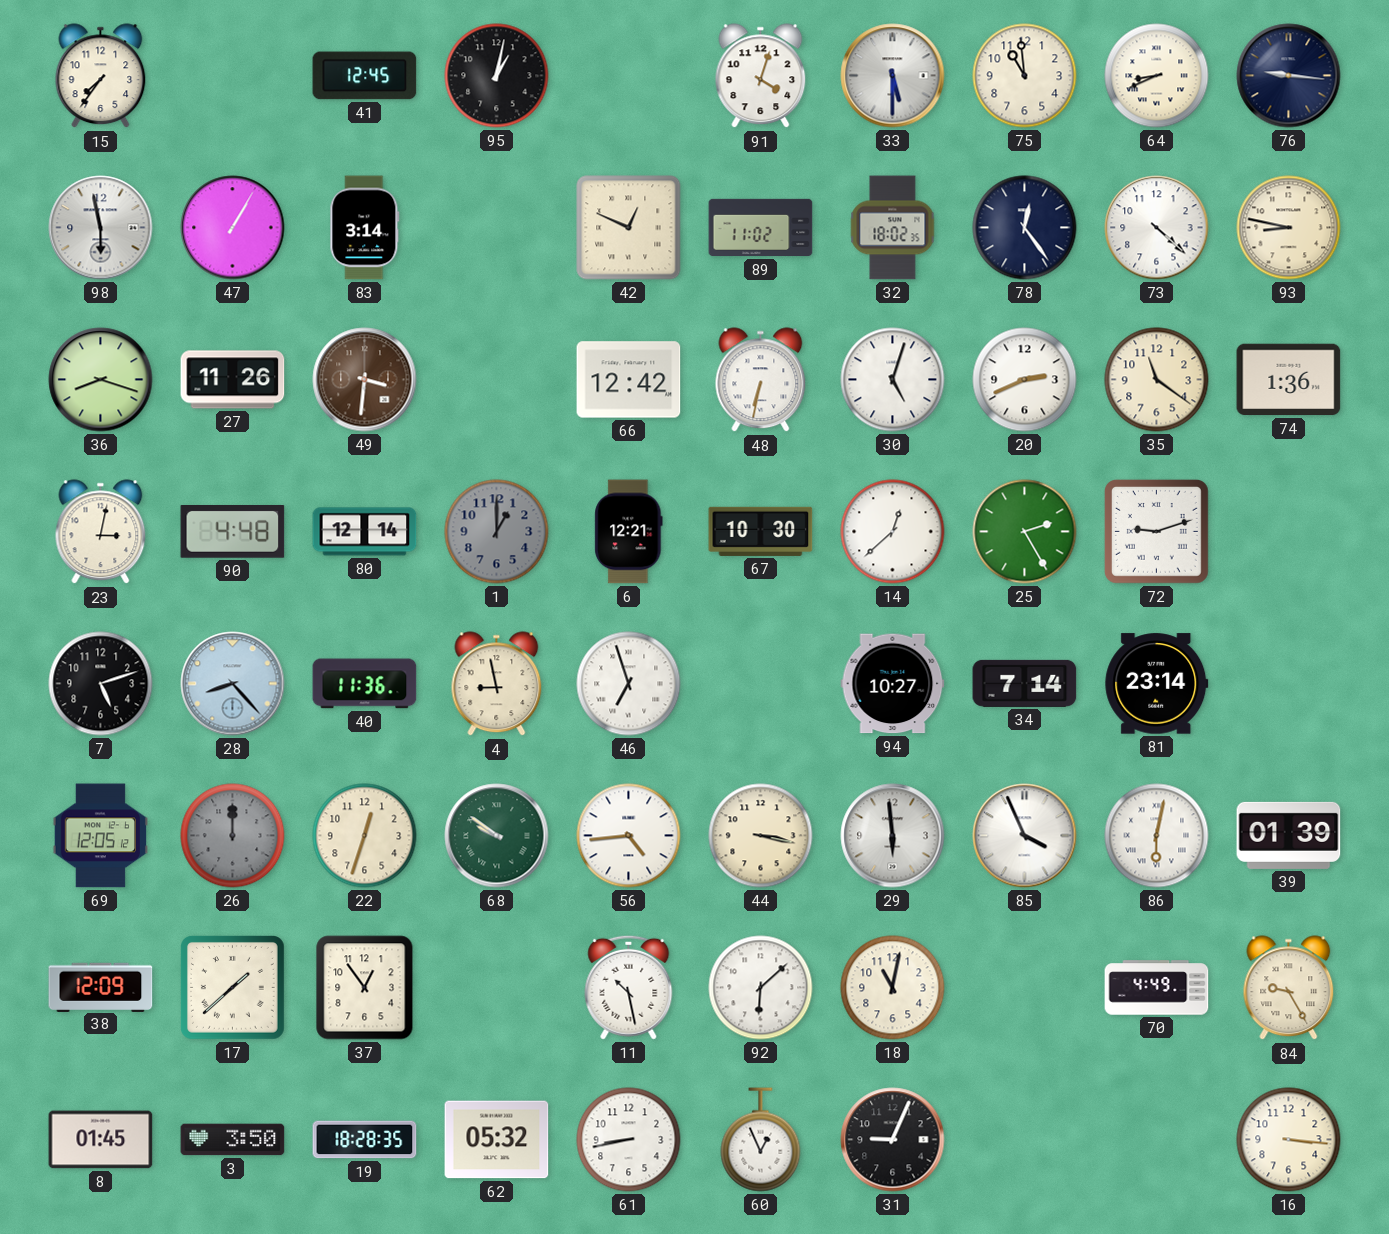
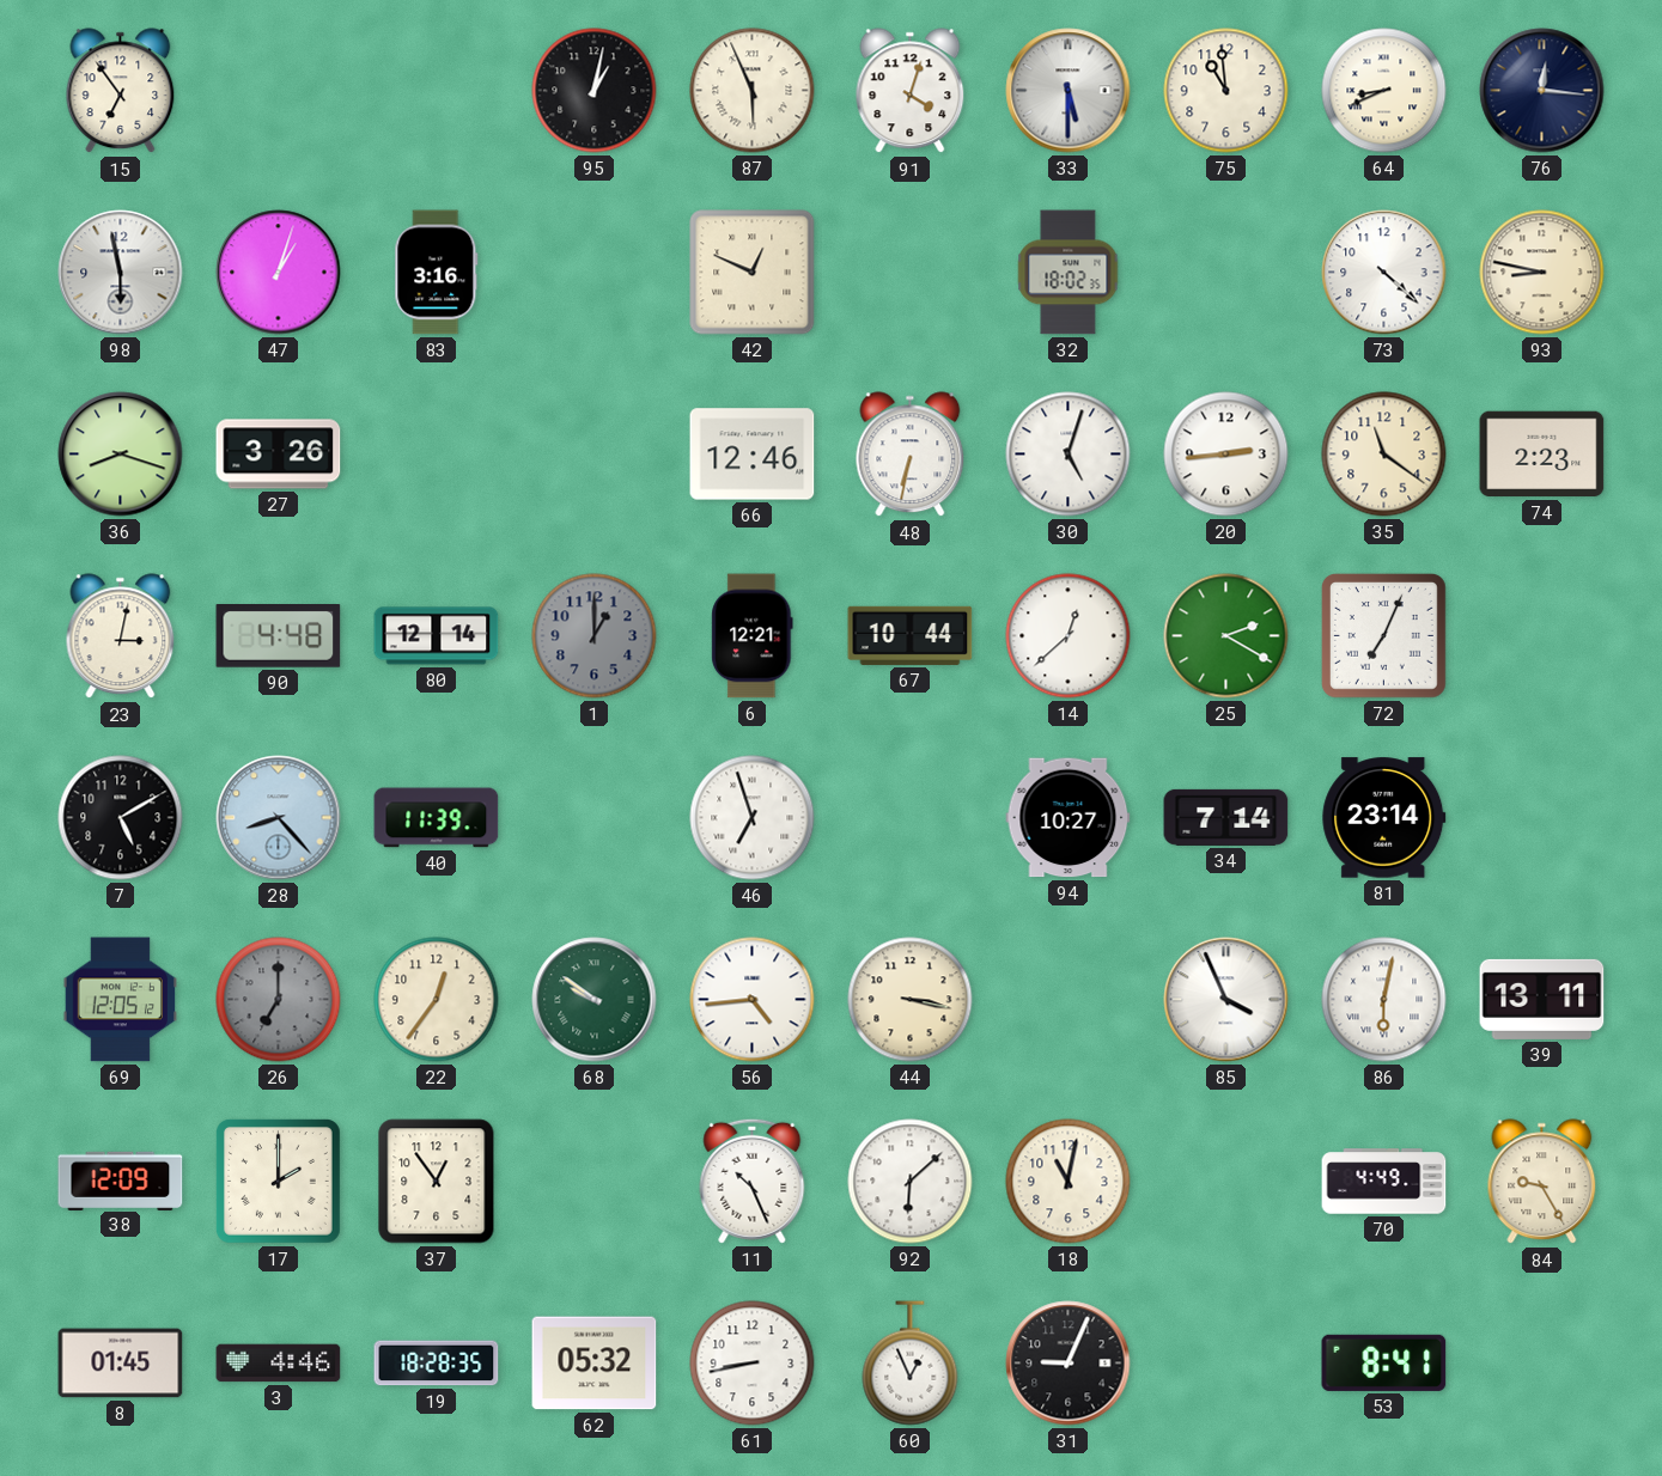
15: 7:36 -> 6:54
41: 12:45 -> none
87: none -> 5:56
76: 9:16 -> 12:16
47: 1:05 -> 1:03
83: 3:14 -> 3:16
89: 11:02 -> none
78: 12:24 -> none
27: 11:26 -> 3:26
49: 3:31 -> none
66: 12:42 -> 12:46
20: 2:41 -> 2:44
74: 1:36 -> 2:23
67: 10:30 -> 10:44
25: 2:25 -> 2:20
72: 9:12 -> 7:04
7: 5:12 -> 5:10
40: 11:36 -> 11:39
4: 8:58 -> none
26: 12:00 -> 7:00
22: 12:33 -> 12:36
29: 5:59 -> none
39: 01:39 -> 13:11
17: 1:38 -> 2:00
11: 10:28 -> 10:26
3: 3:50 -> 4:46
53: none -> 8:41
16: 3:16 -> none
